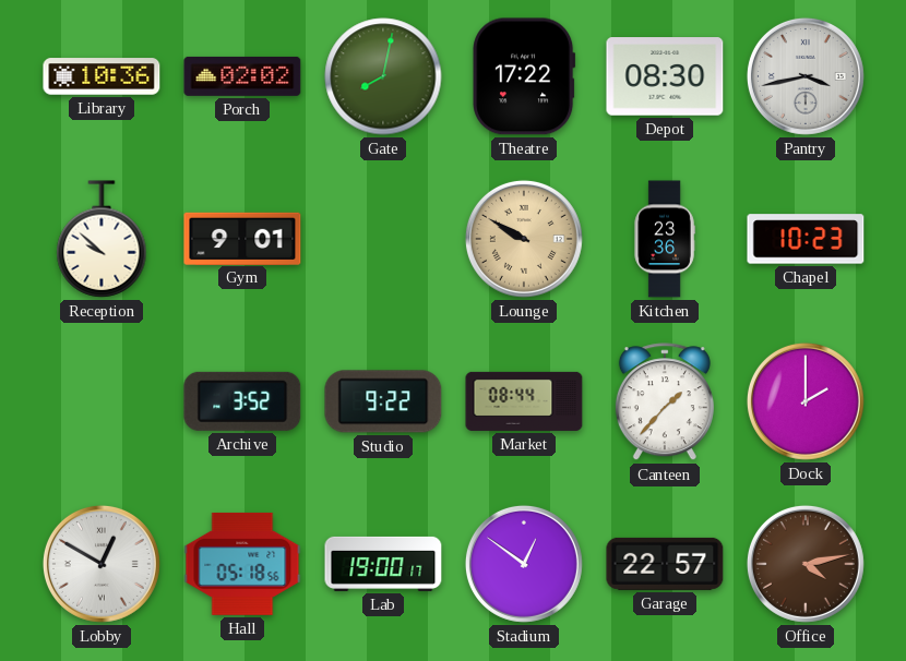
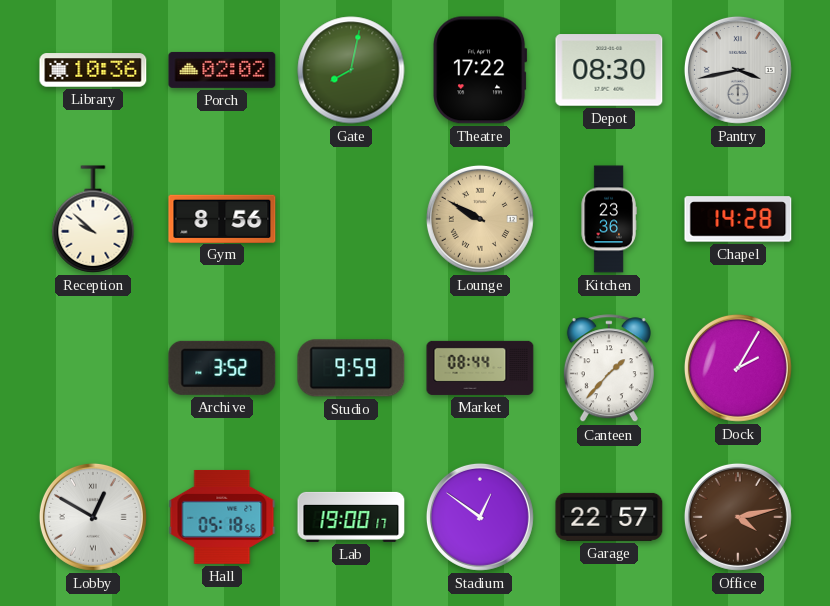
Gym: 9:01 -> 8:56
Chapel: 10:23 -> 14:28
Studio: 9:22 -> 9:59
Dock: 2:00 -> 2:05
